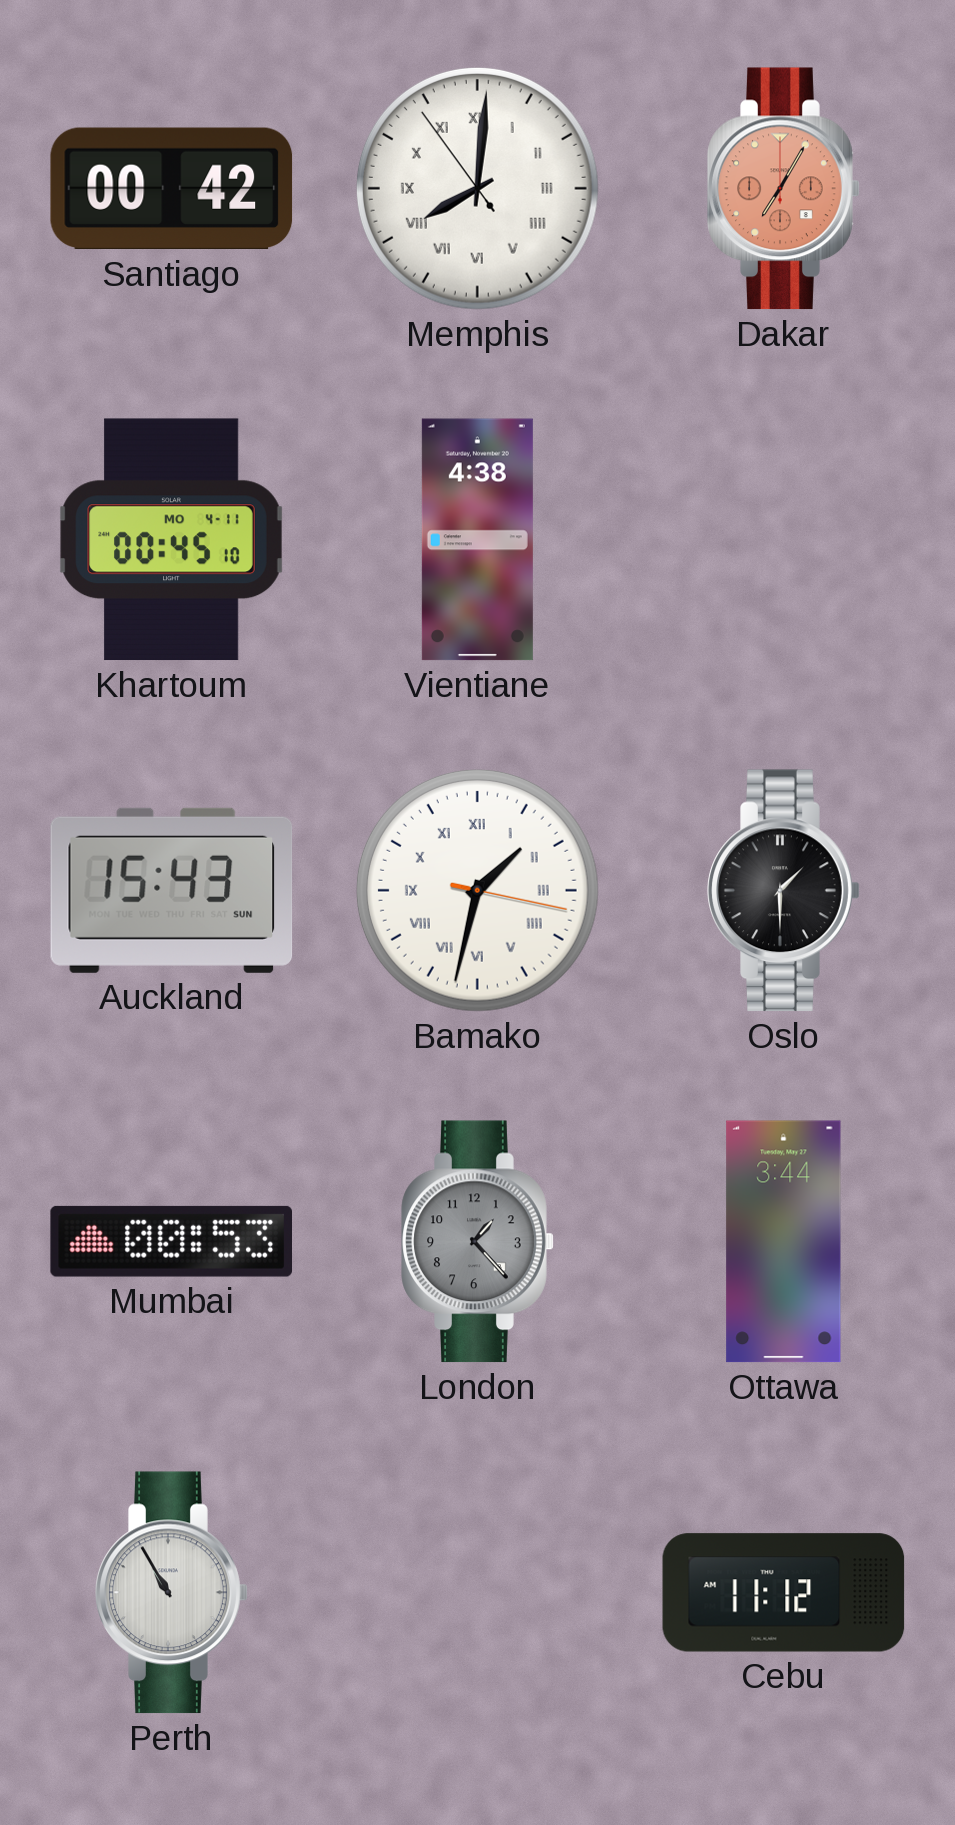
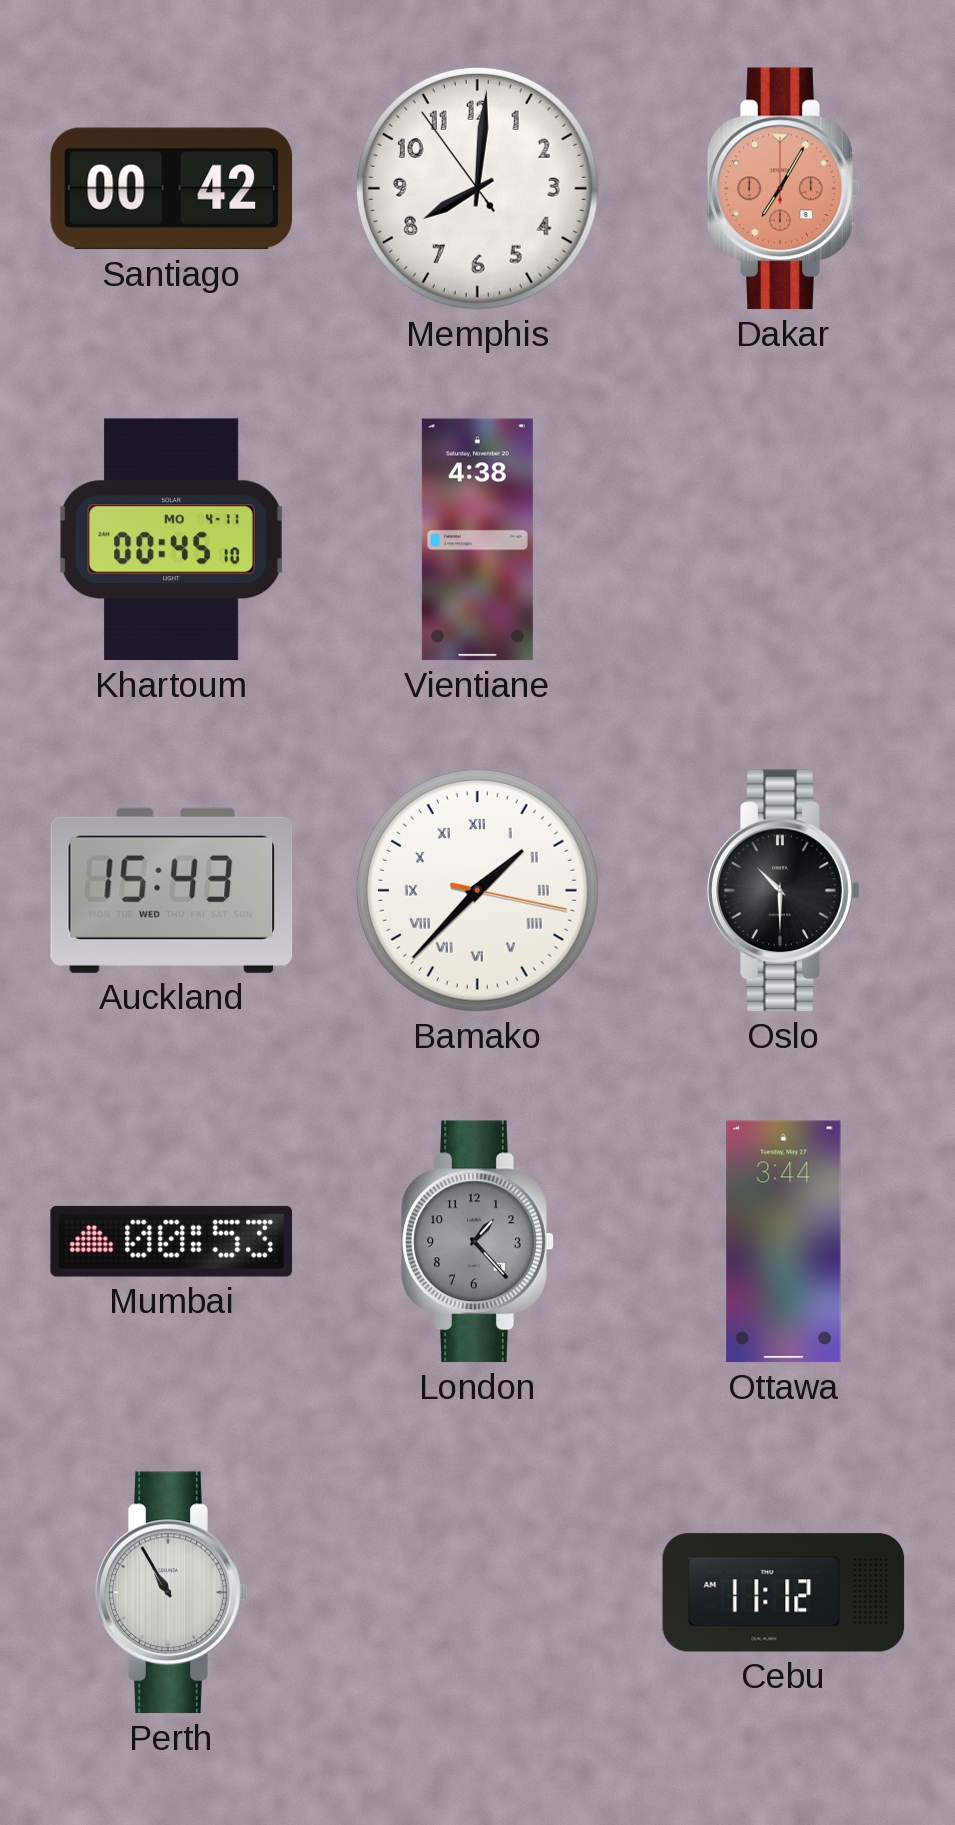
Memphis numerals: Roman -> Arabic
Auckland date: SUN -> WED
Bamako: 1:32 -> 1:37
Oslo: 1:30 -> 10:30
